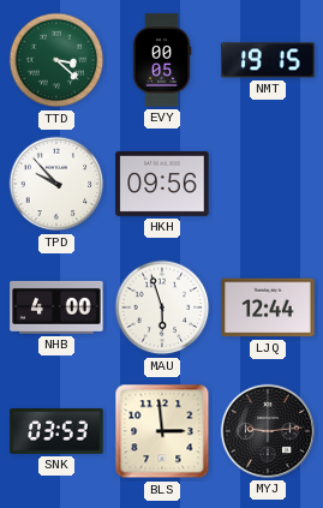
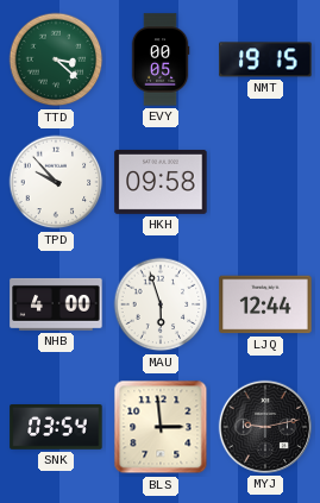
HKH: 09:56 -> 09:58
SNK: 03:53 -> 03:54
MYJ: 9:14 -> 9:13
